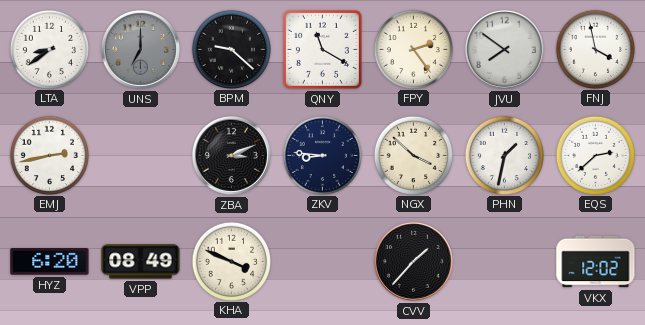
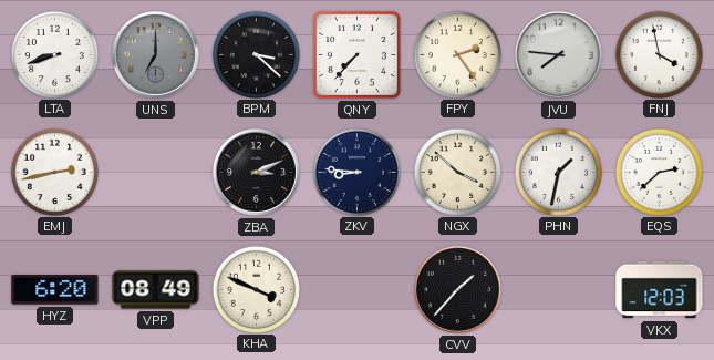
LTA: 8:39 -> 8:42
BPM: 9:22 -> 3:22
QNY: 11:20 -> 7:37
JVU: 7:51 -> 7:46
VKX: 12:02 -> 12:03
